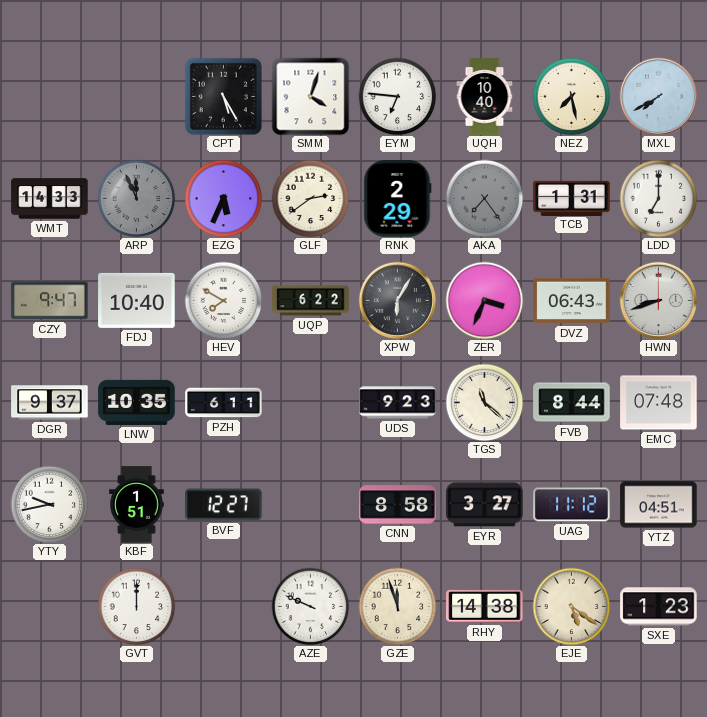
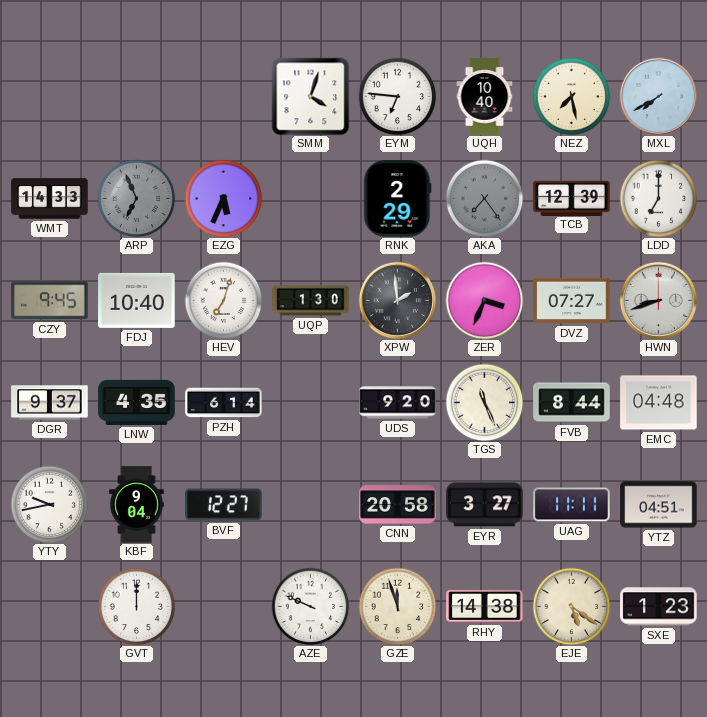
CPT: 5:25 -> none
ARP: 11:56 -> 6:56
GLF: 2:39 -> none
TCB: 1:31 -> 12:39
CZY: 9:47 -> 9:45
HEV: 7:50 -> 7:03
UQP: 6:22 -> 1:30
XPW: 6:05 -> 1:59
DVZ: 06:43 -> 07:27
LNW: 10:35 -> 4:35
PZH: 6:11 -> 6:14
UDS: 9:23 -> 9:20
TGS: 11:22 -> 11:26
EMC: 07:48 -> 04:48
KBF: 1:51 -> 9:04
CNN: 8:58 -> 20:58
UAG: 11:12 -> 11:11
